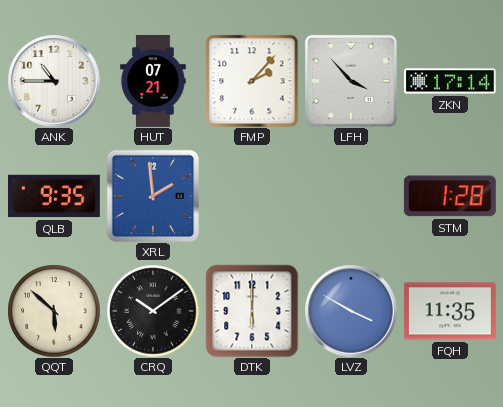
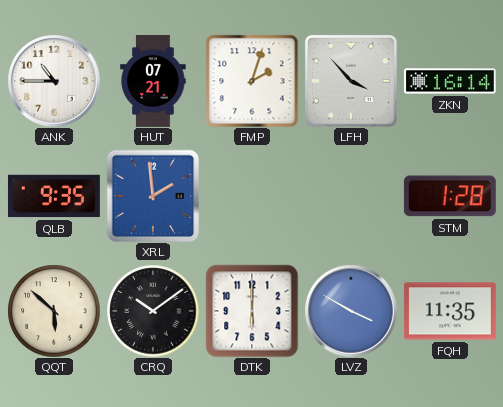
FMP: 2:07 -> 2:03
ZKN: 17:14 -> 16:14
